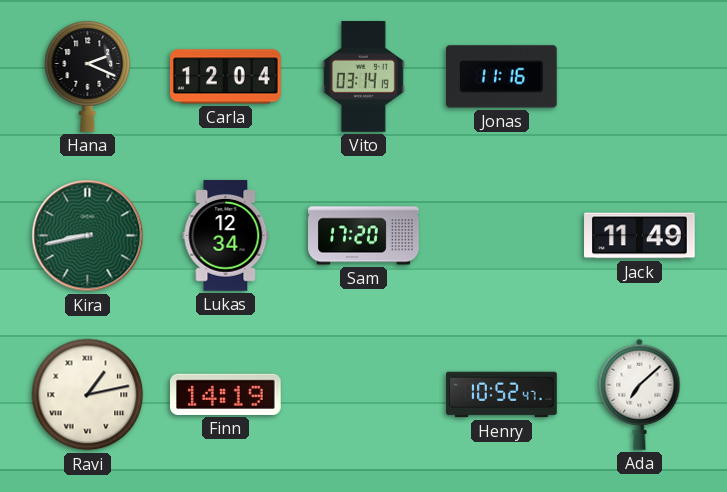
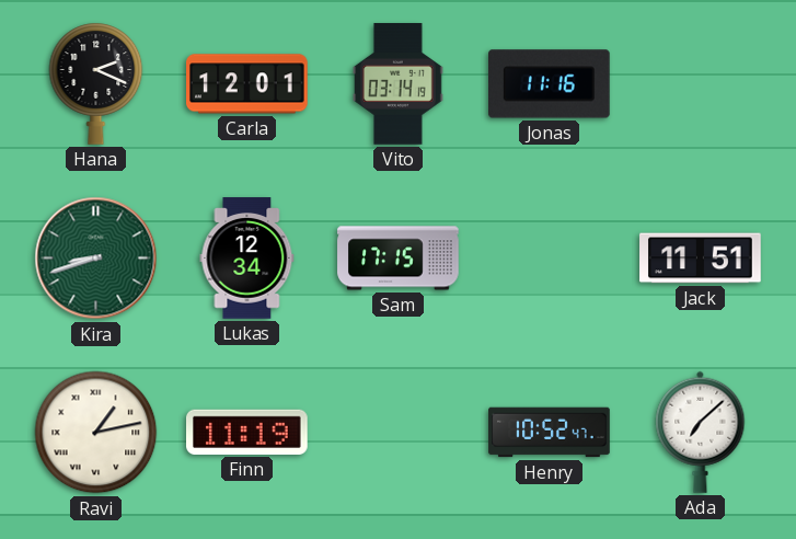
Carla: 12:04 -> 12:01
Kira: 8:43 -> 8:42
Sam: 17:20 -> 17:15
Jack: 11:49 -> 11:51
Finn: 14:19 -> 11:19
